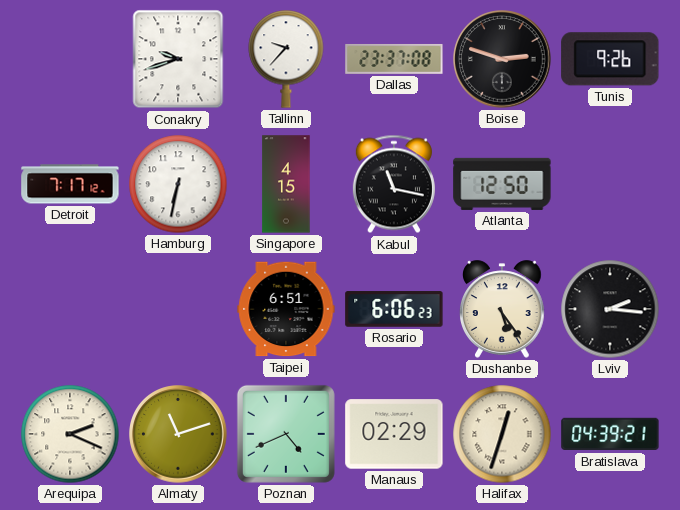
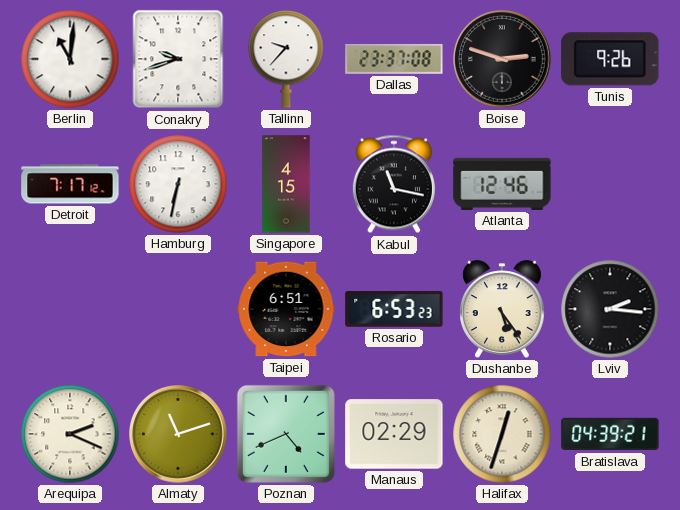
Berlin: none -> 11:01
Atlanta: 12:50 -> 12:46
Rosario: 6:06 -> 6:53
